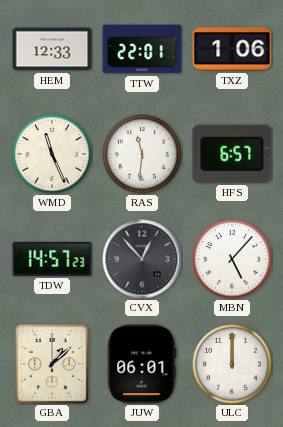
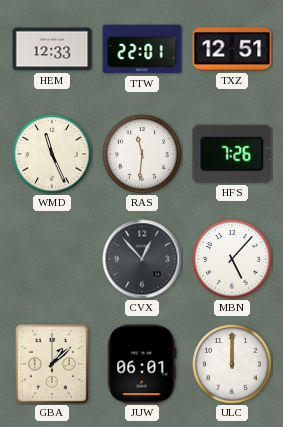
TXZ: 1:06 -> 12:51
HFS: 6:57 -> 7:26
TDW: 14:57 -> none
